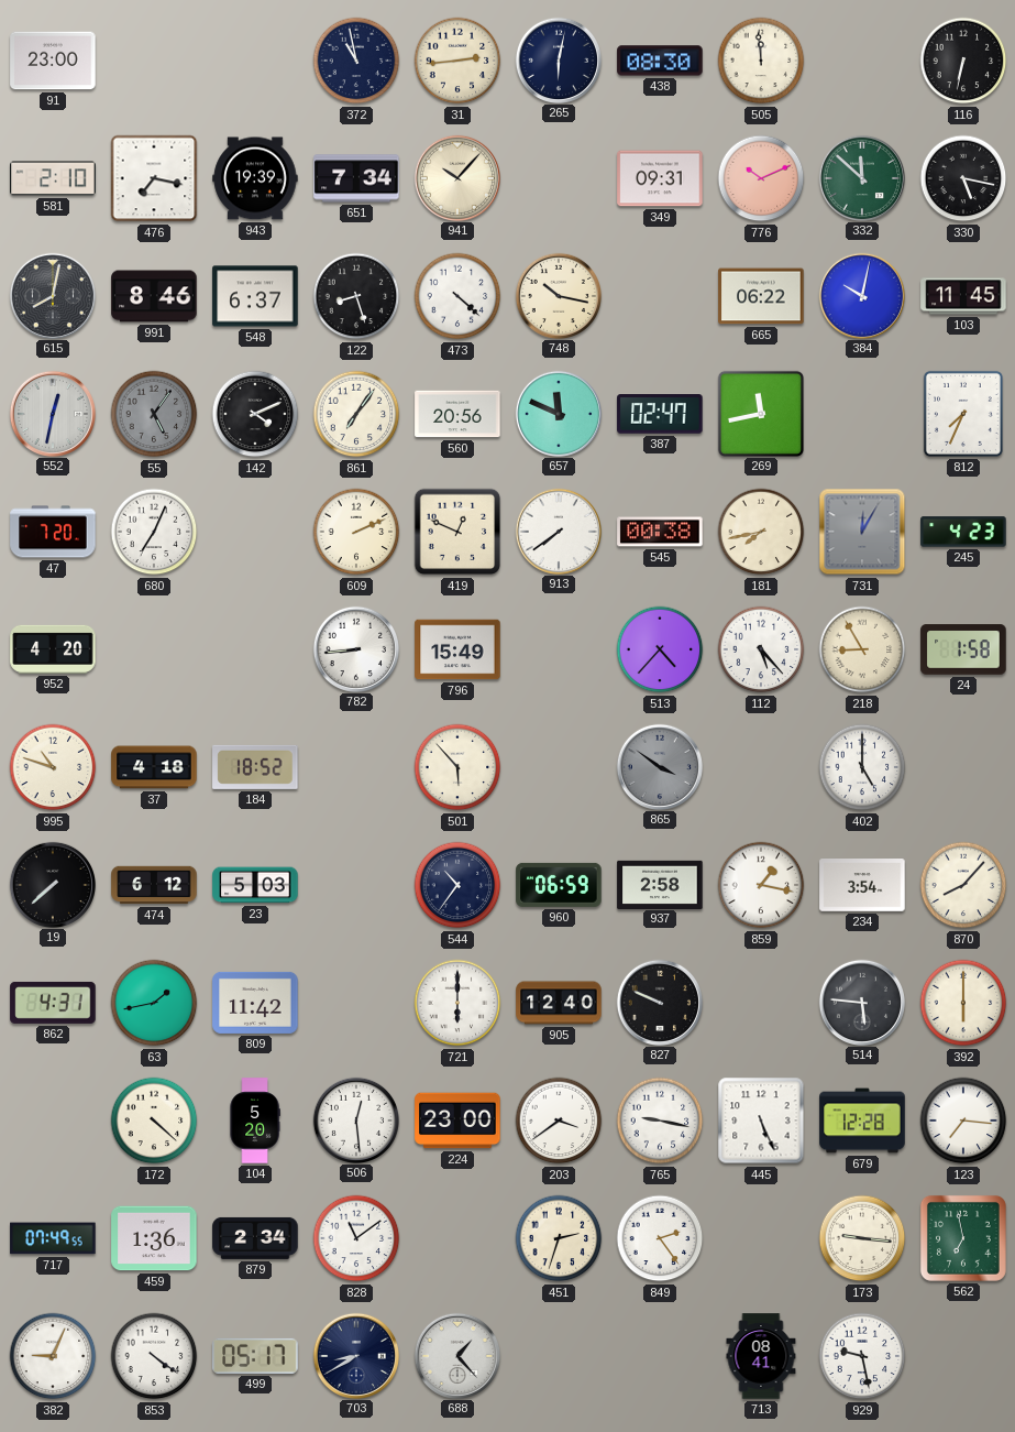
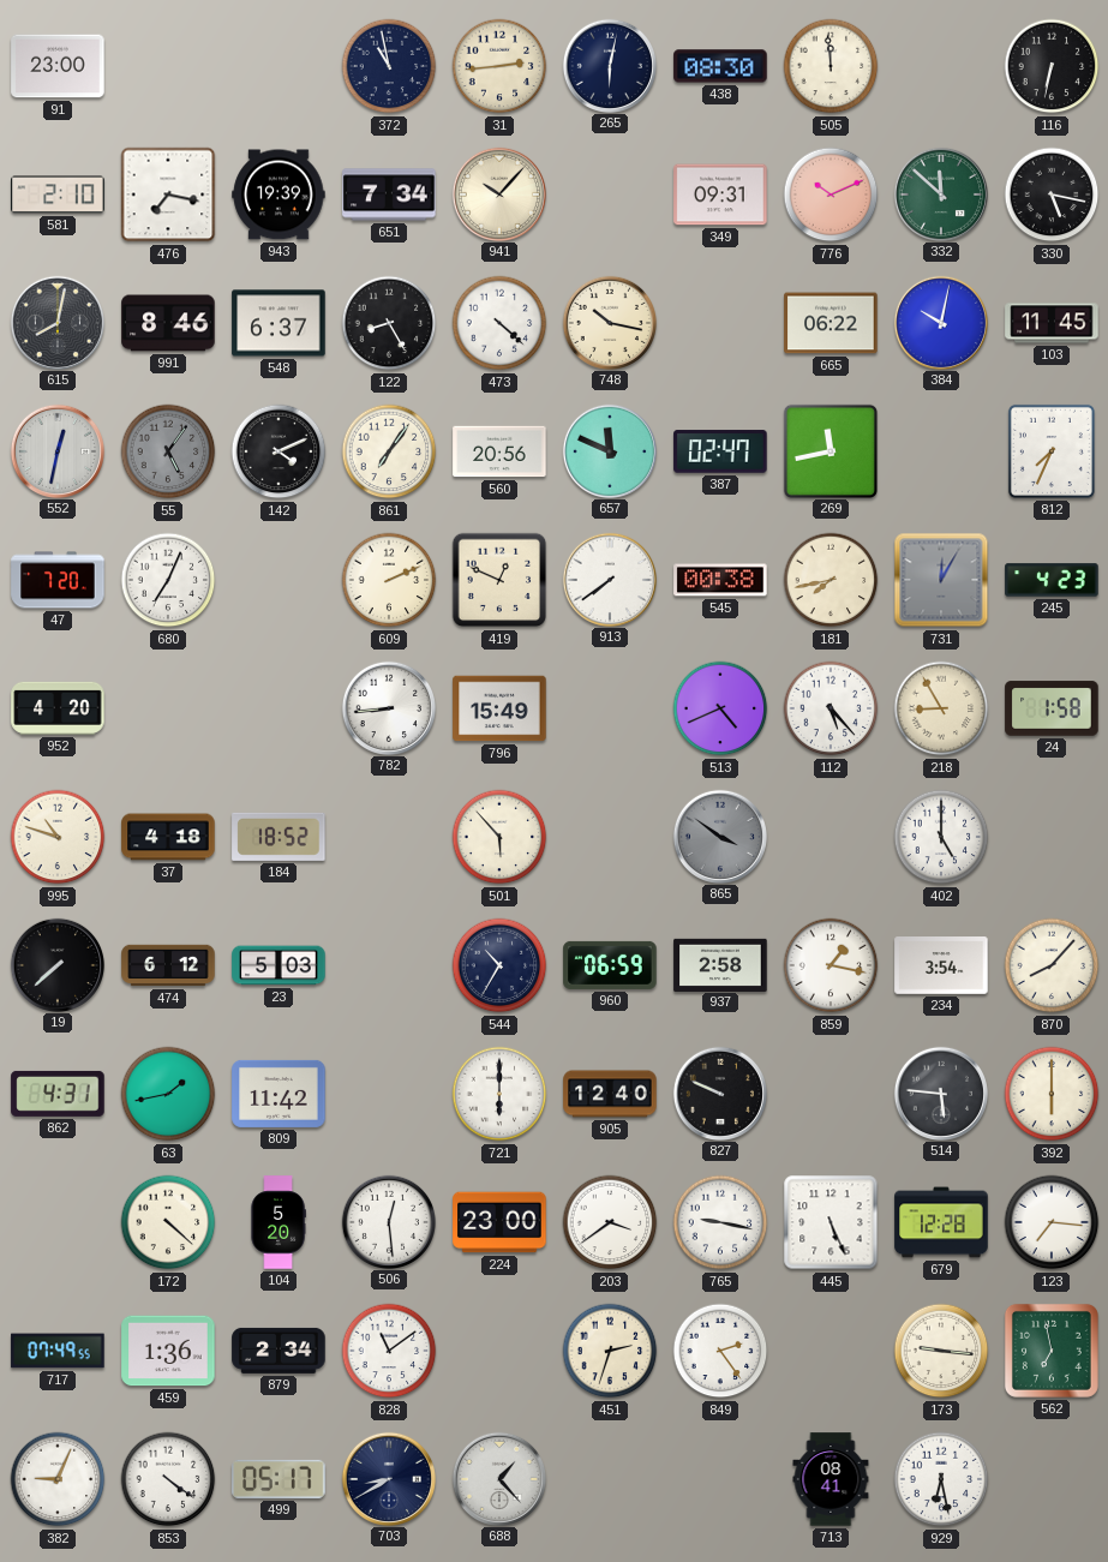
122: 8:27 -> 8:25
513: 4:37 -> 4:41
544: 10:36 -> 10:35
929: 9:28 -> 6:28
